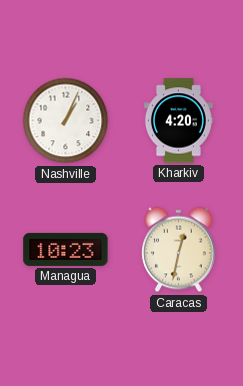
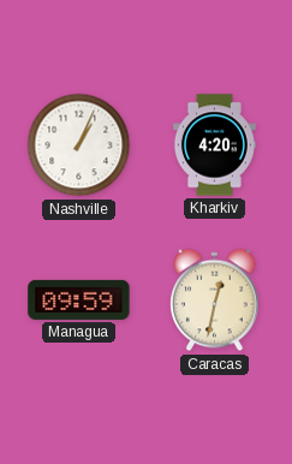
Managua: 10:23 -> 09:59
